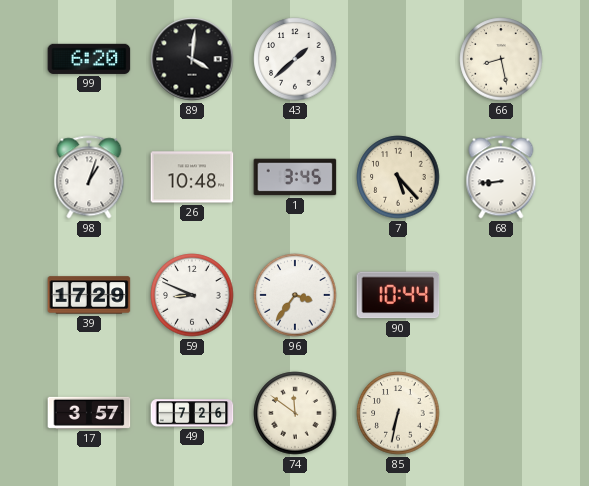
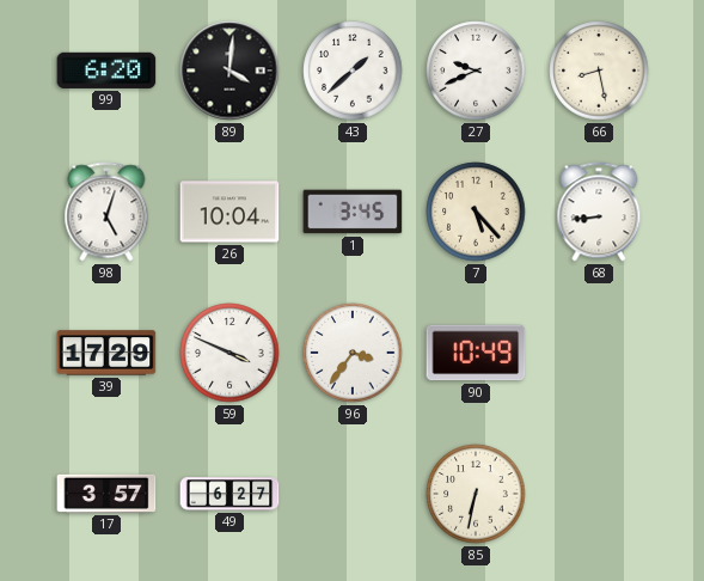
27: none -> 9:41
98: 1:03 -> 5:03
26: 10:48 -> 10:04
59: 8:49 -> 3:49
90: 10:44 -> 10:49
49: 7:26 -> 6:27
74: 11:51 -> none
